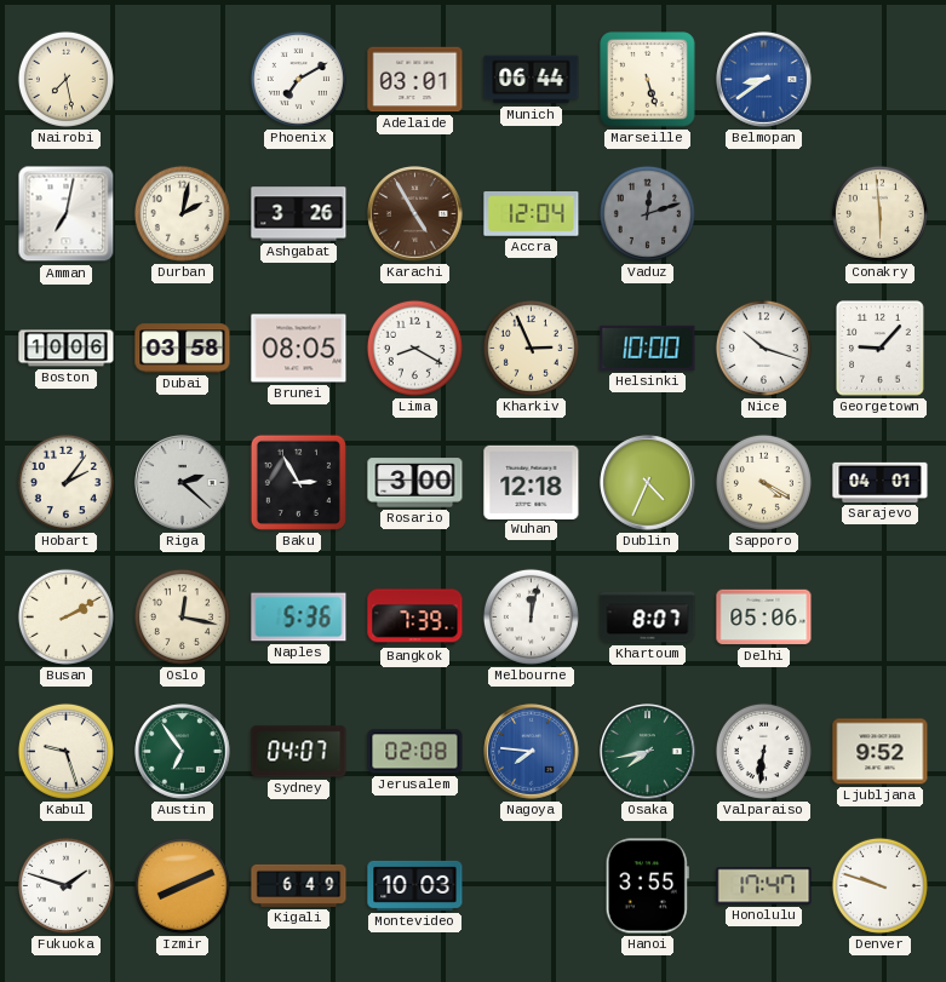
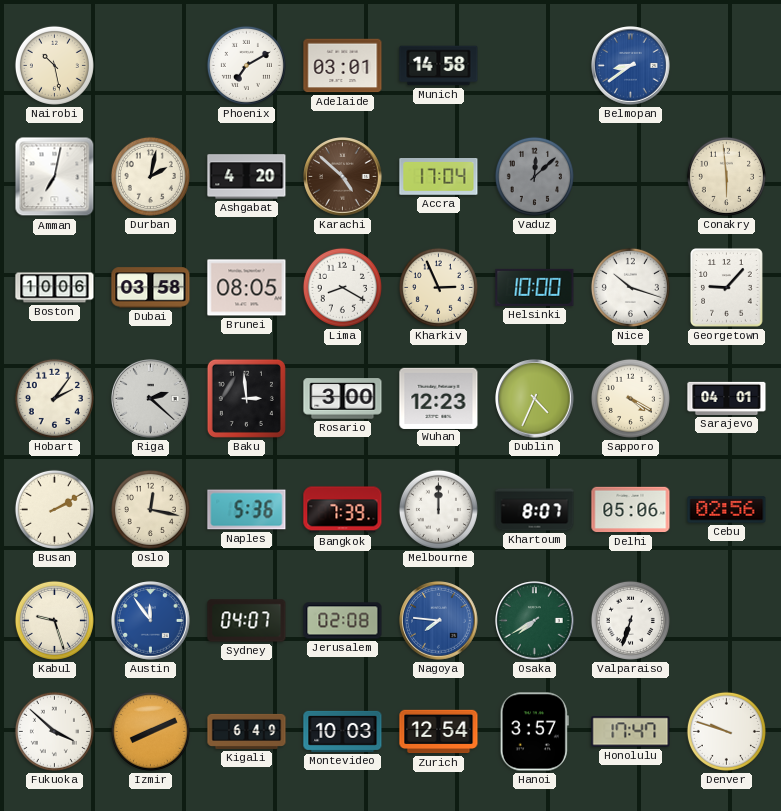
Nairobi: 7:28 -> 10:28
Munich: 06:44 -> 14:58
Marseille: 5:27 -> none
Ashgabat: 3:26 -> 4:20
Karachi: 4:55 -> 4:52
Accra: 12:04 -> 17:04
Vaduz: 12:12 -> 12:08
Baku: 2:55 -> 2:59
Wuhan: 12:18 -> 12:23
Melbourne: 12:02 -> 12:00
Cebu: none -> 02:56
Austin: 6:54 -> 11:54
Austin dial: green -> blue
Osaka: 7:43 -> 7:40
Valparaiso: 6:31 -> 6:33
Ljubljana: 9:52 -> none
Fukuoka: 1:48 -> 3:52
Zurich: none -> 12:54
Hanoi: 3:55 -> 3:57
